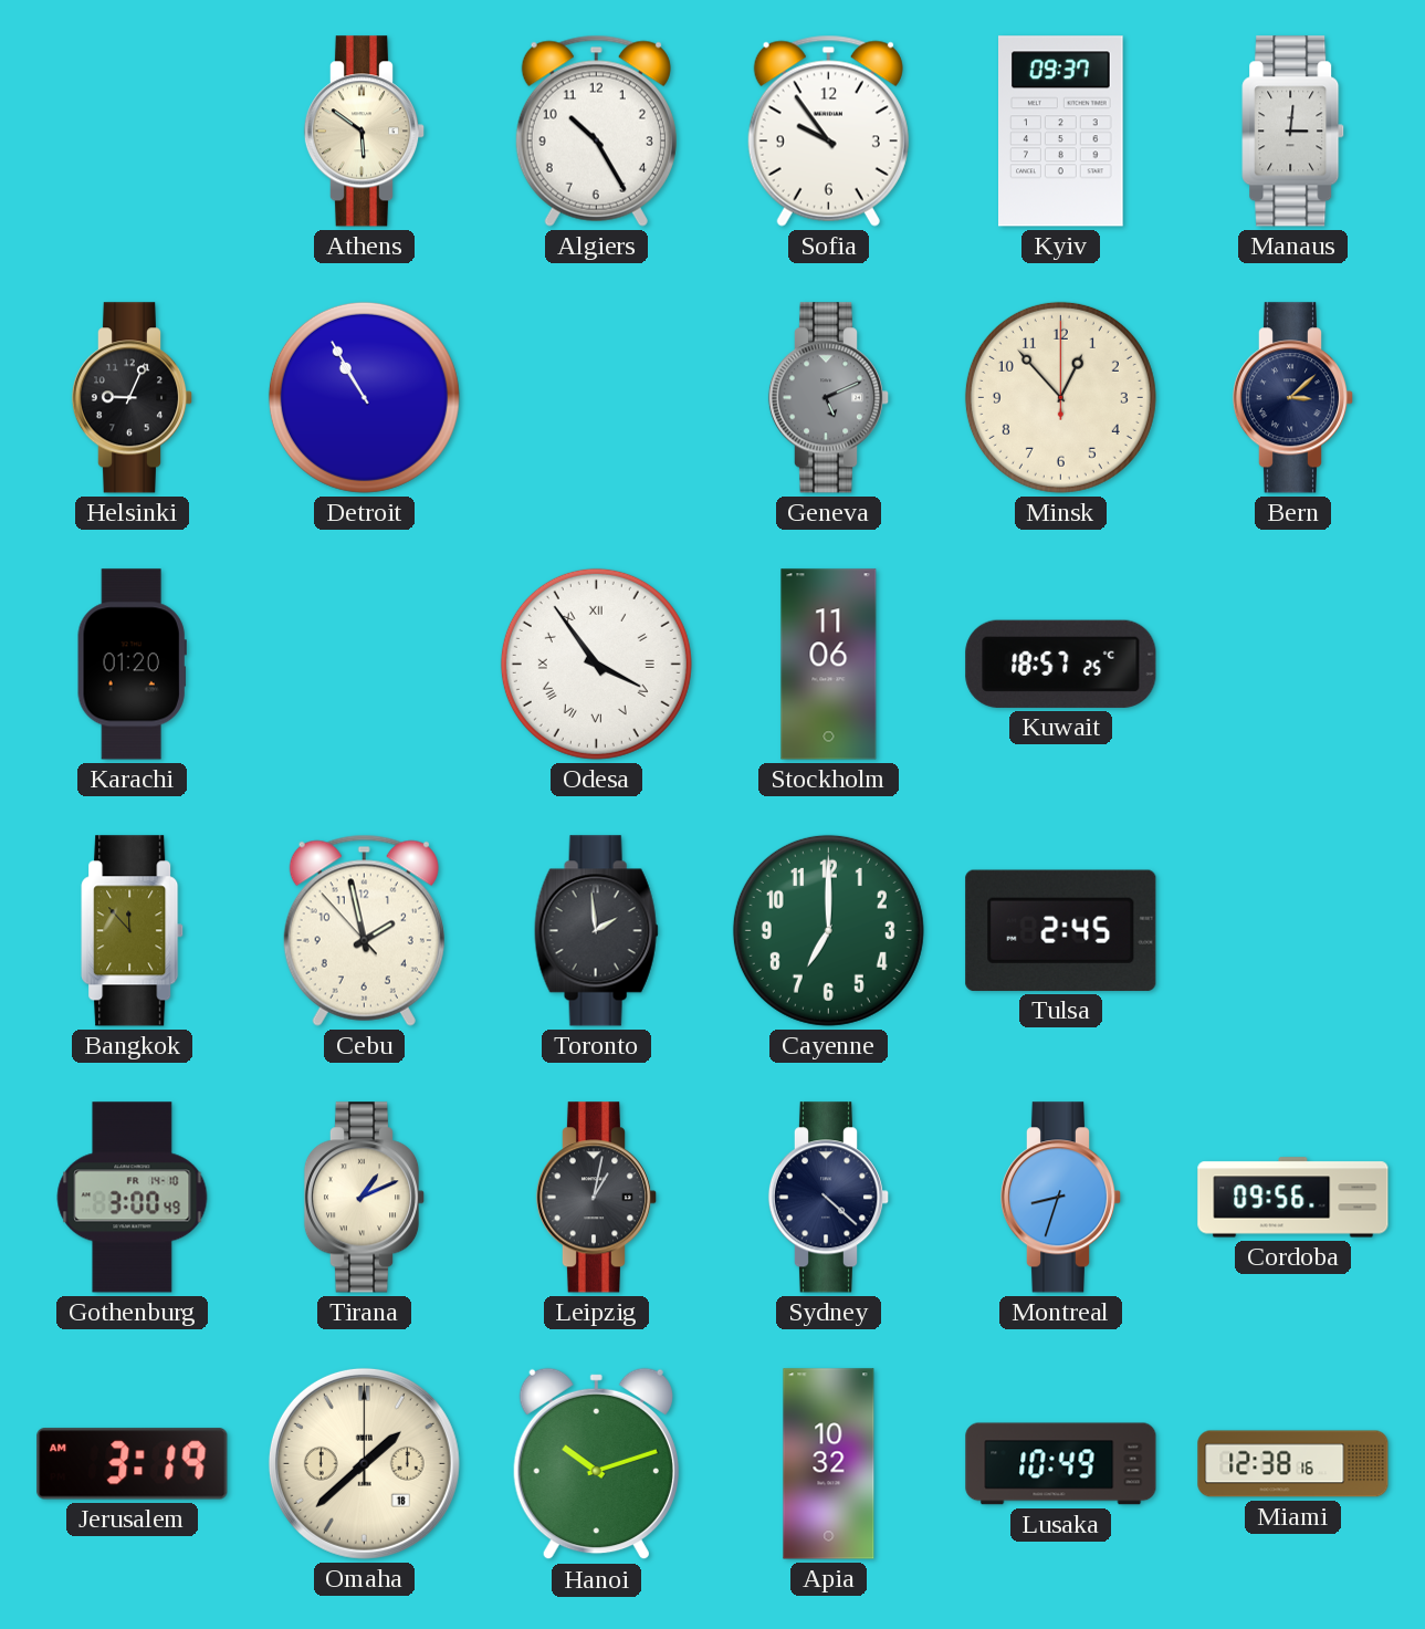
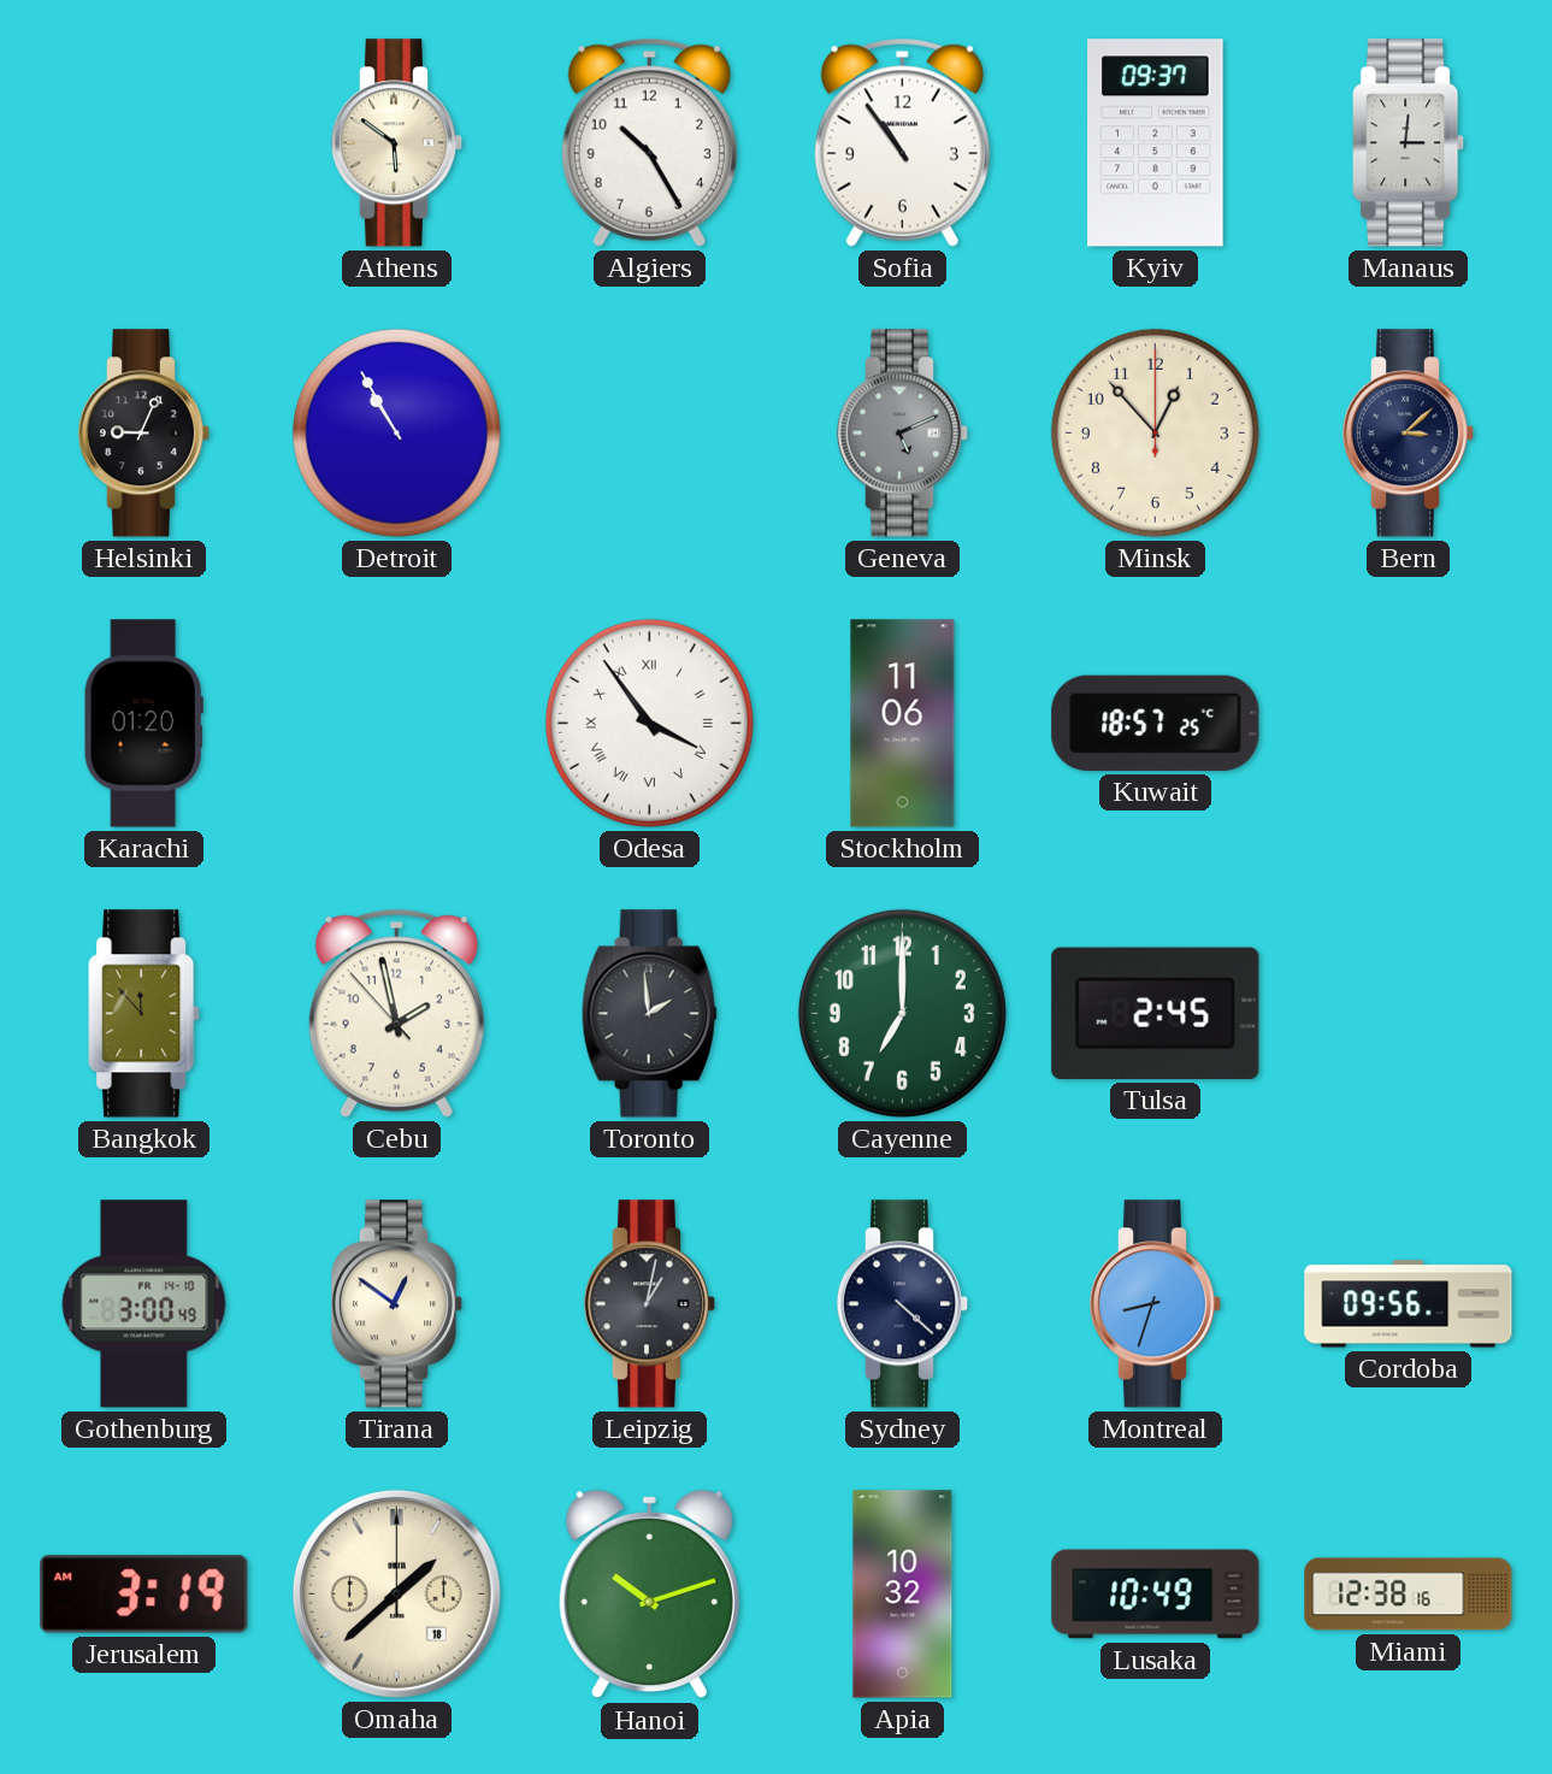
Sofia: 9:54 -> 10:54
Tirana: 1:11 -> 12:51
